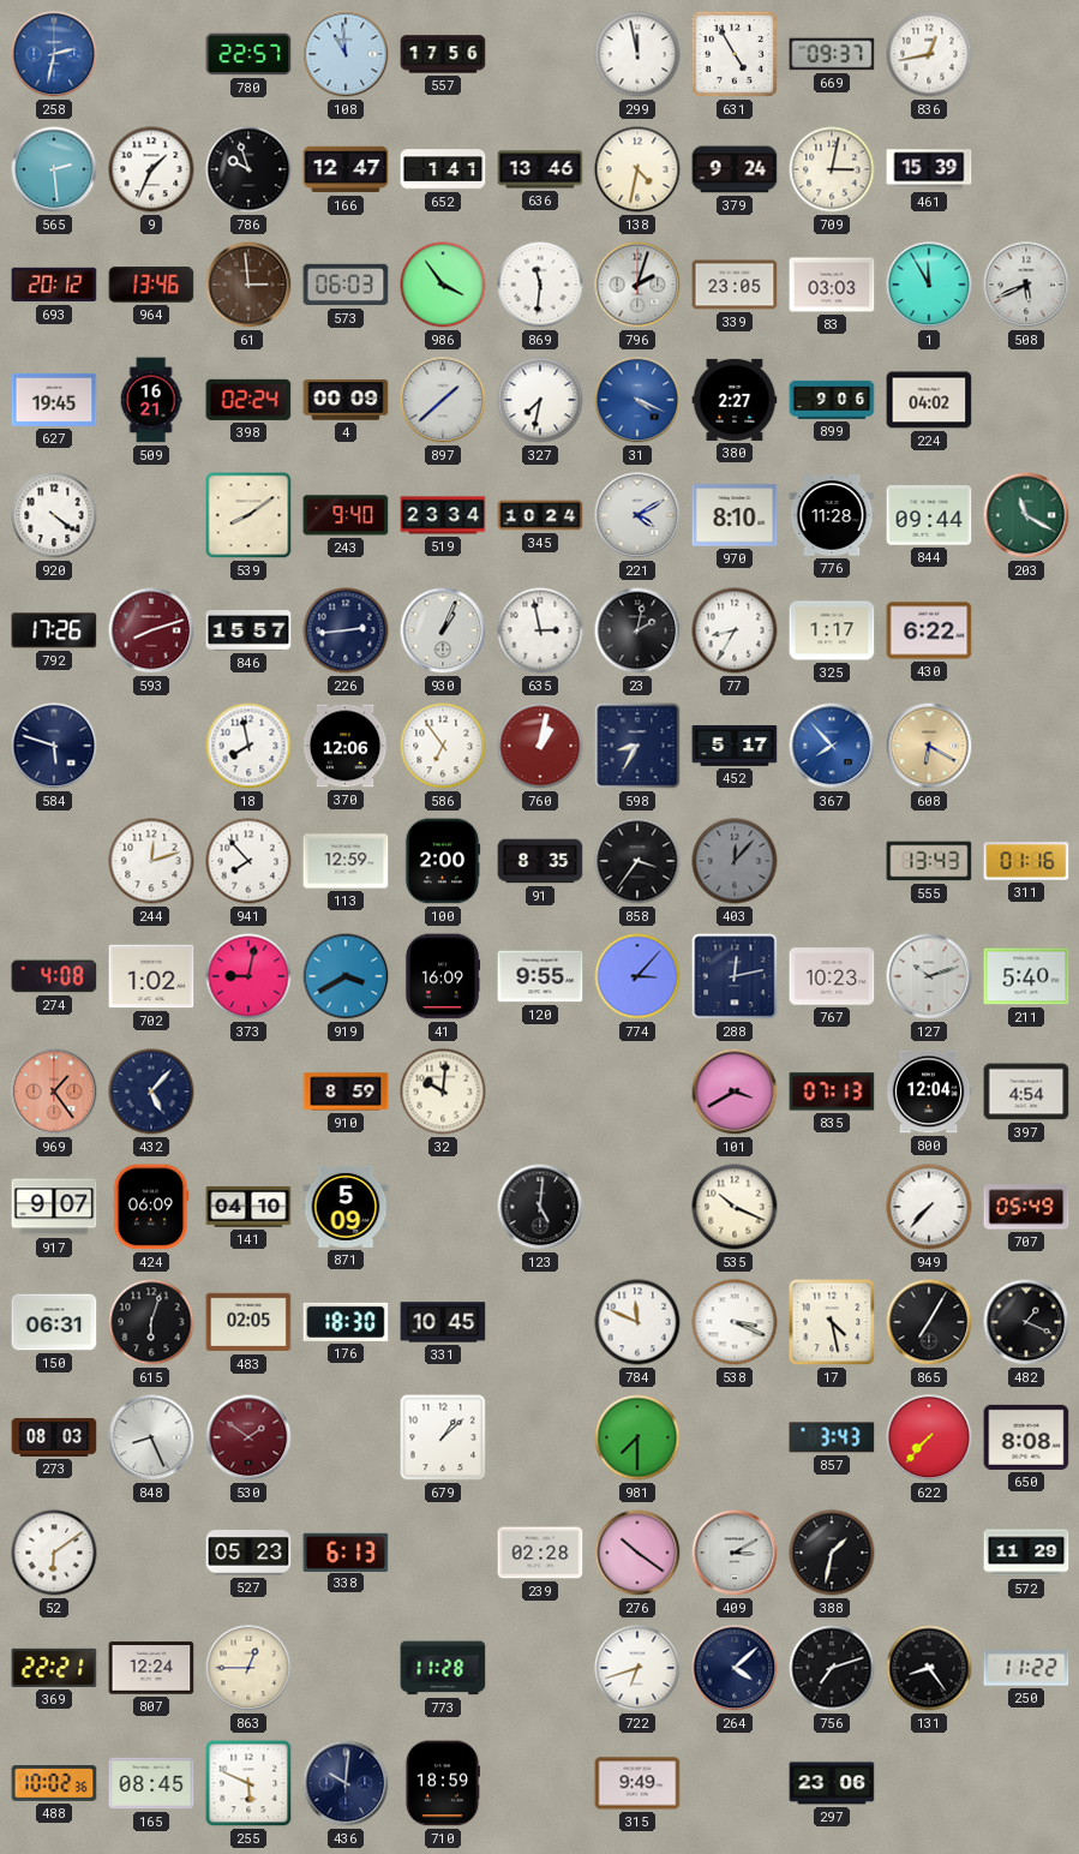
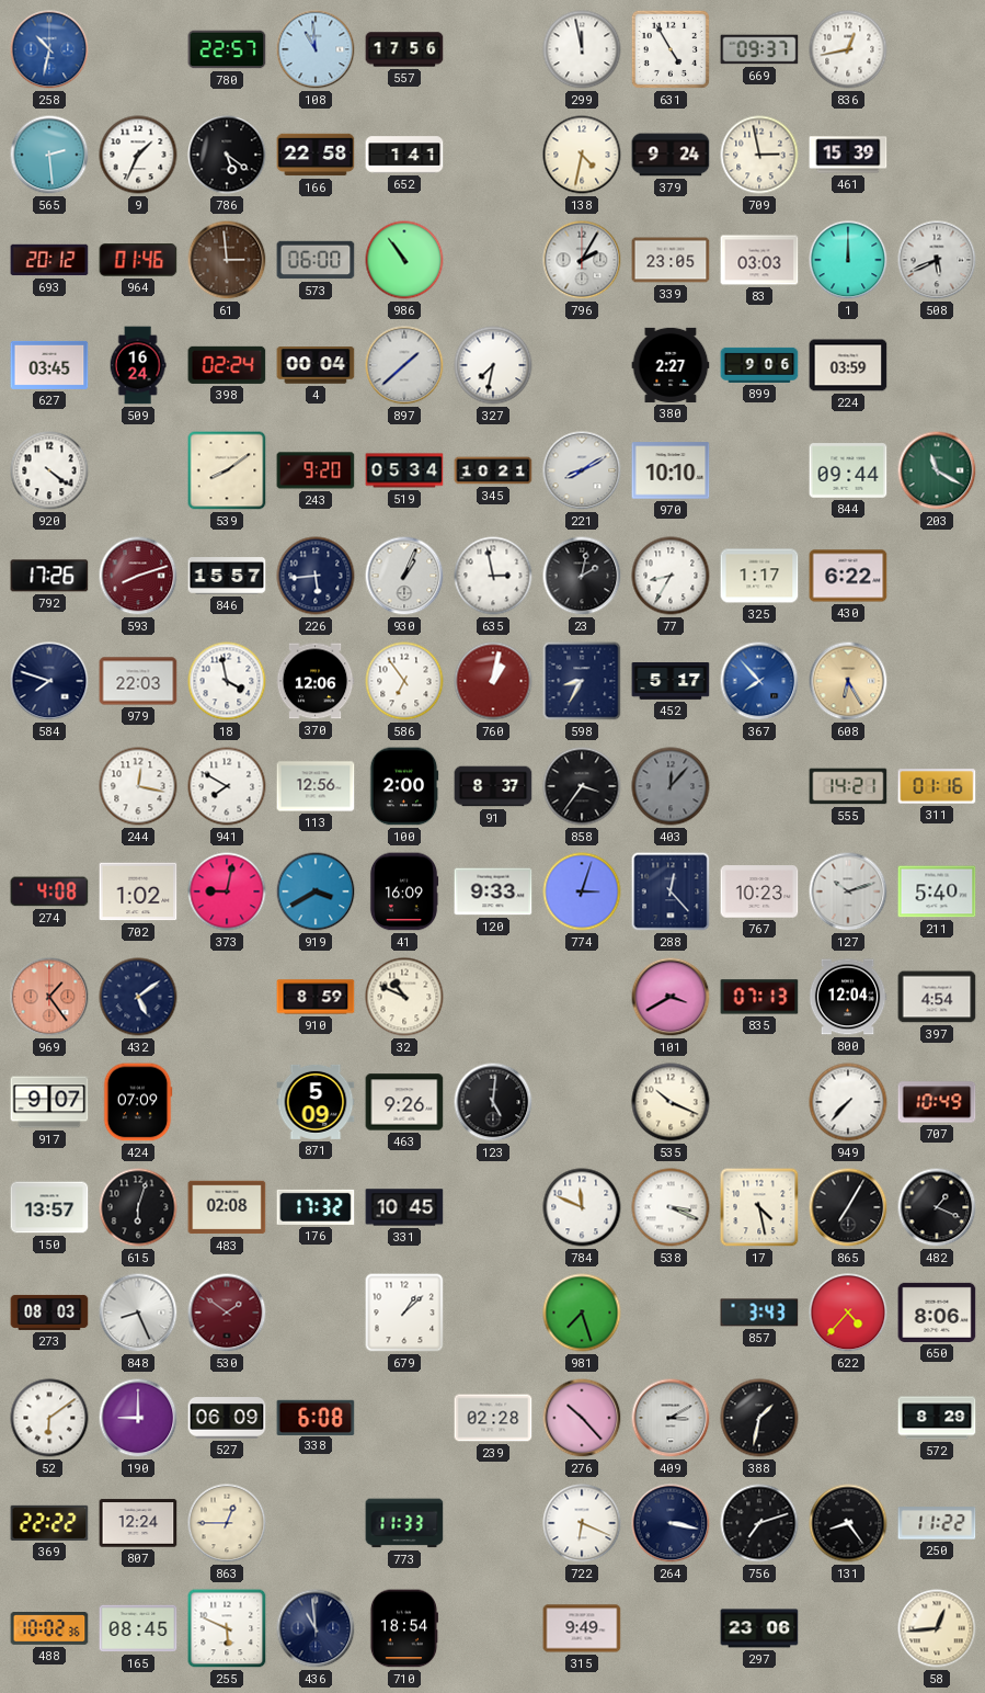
258: 2:32 -> 10:32
786: 9:57 -> 5:21
166: 12:47 -> 22:58
636: 13:46 -> none
709: 3:02 -> 2:58
964: 13:46 -> 01:46
573: 06:03 -> 06:00
986: 3:54 -> 10:54
869: 11:31 -> none
796: 2:03 -> 2:05
1: 11:55 -> 12:00
627: 19:45 -> 03:45
509: 16:21 -> 16:24
4: 00:09 -> 00:04
31: 4:19 -> none
224: 04:02 -> 03:59
243: 9:40 -> 9:20
519: 23:34 -> 05:34
345: 10:24 -> 10:21
221: 4:10 -> 8:10
970: 8:10 -> 10:10
776: 11:28 -> none
226: 2:44 -> 5:44
584: 5:48 -> 7:48
979: none -> 22:03
18: 7:58 -> 3:58
608: 6:20 -> 6:25
244: 12:12 -> 12:17
941: 7:53 -> 7:50
113: 12:59 -> 12:56
91: 8:35 -> 8:37
555: 13:43 -> 14:21
120: 9:55 -> 9:33
774: 3:07 -> 3:03
288: 12:13 -> 12:23
432: 5:07 -> 5:09
32: 10:01 -> 10:49
424: 06:09 -> 07:09
141: 04:10 -> none
463: none -> 9:26
707: 05:49 -> 10:49
150: 06:31 -> 13:57
483: 02:05 -> 02:08
176: 18:30 -> 17:32
981: 7:30 -> 7:27
622: 7:37 -> 4:37
650: 8:08 -> 8:06
190: none -> 9:00
527: 05:23 -> 06:09
338: 6:13 -> 6:08
276: 10:21 -> 10:23
572: 11:29 -> 8:29
369: 22:21 -> 22:22
773: 11:28 -> 11:33
722: 6:42 -> 6:19
264: 4:08 -> 3:17
436: 10:01 -> 10:59
710: 18:59 -> 18:54
58: none -> 12:44
